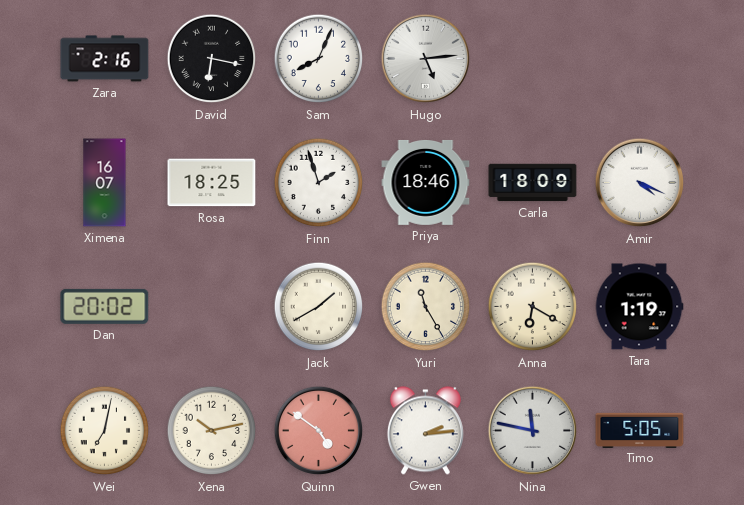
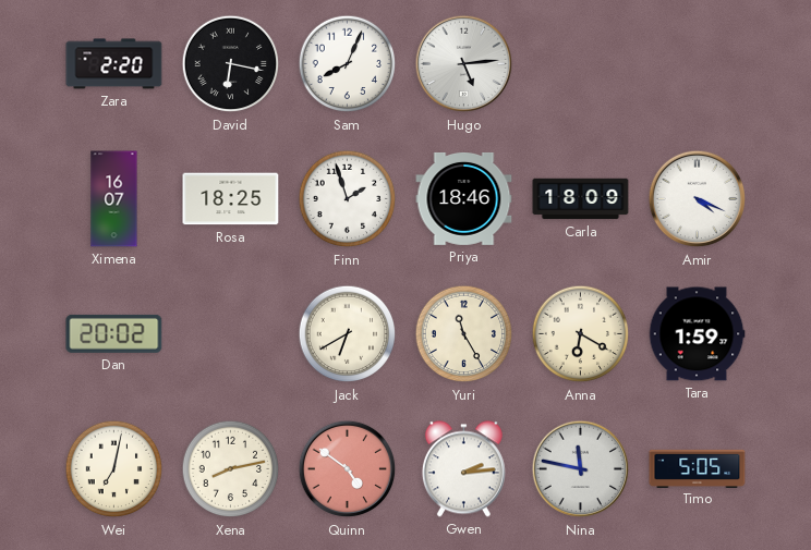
Zara: 2:16 -> 2:20
Jack: 1:40 -> 6:40
Tara: 1:19 -> 1:59
Xena: 10:13 -> 8:13
